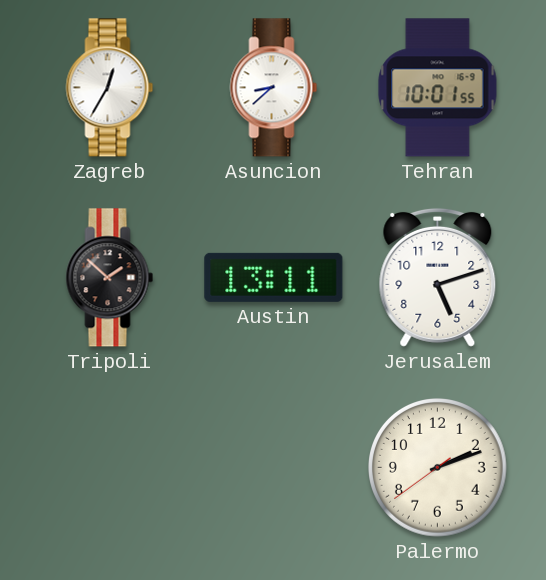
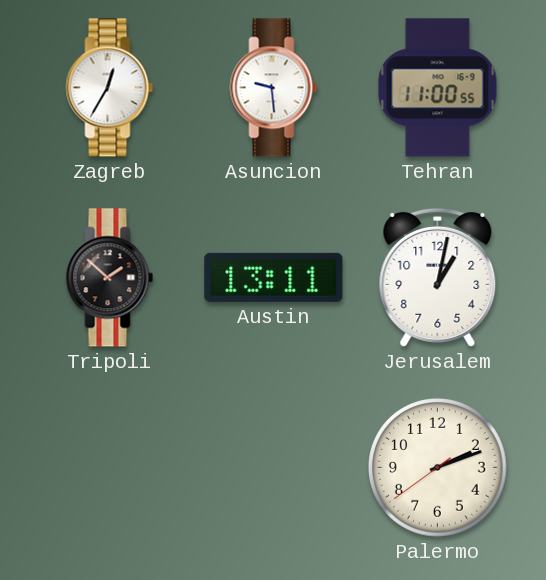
Asuncion: 8:38 -> 9:29
Tehran: 10:01 -> 11:00
Jerusalem: 5:12 -> 1:02
